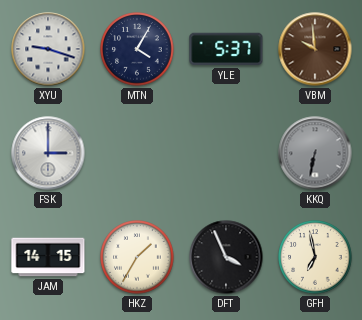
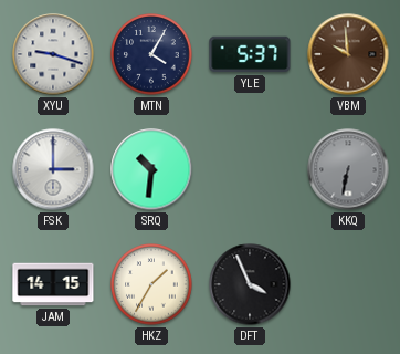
SRQ: none -> 10:31
GFH: 6:58 -> none
